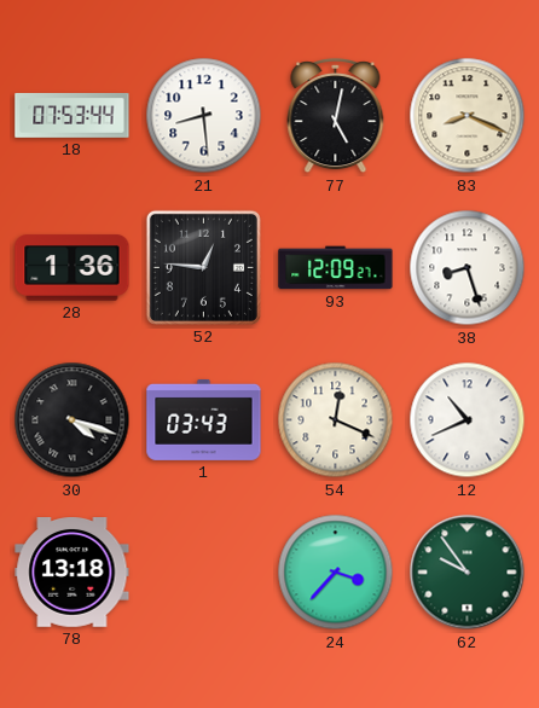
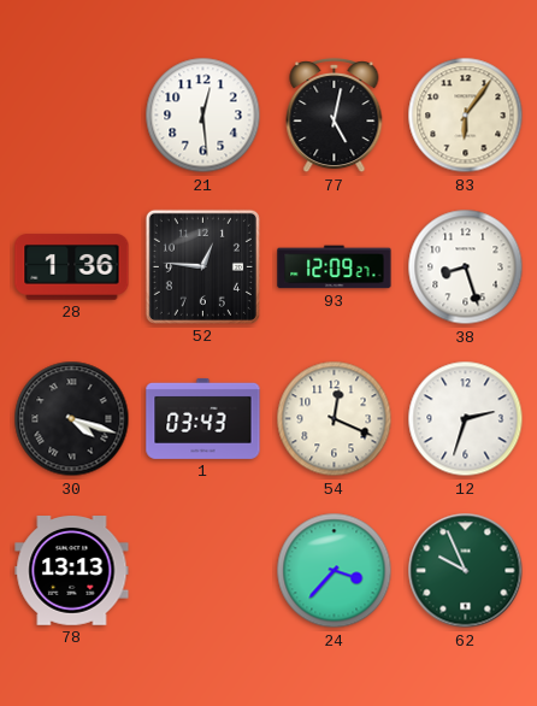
18: 07:53 -> none
21: 8:29 -> 12:29
83: 8:19 -> 6:06
12: 10:41 -> 2:33
78: 13:18 -> 13:13
62: 9:54 -> 9:56
